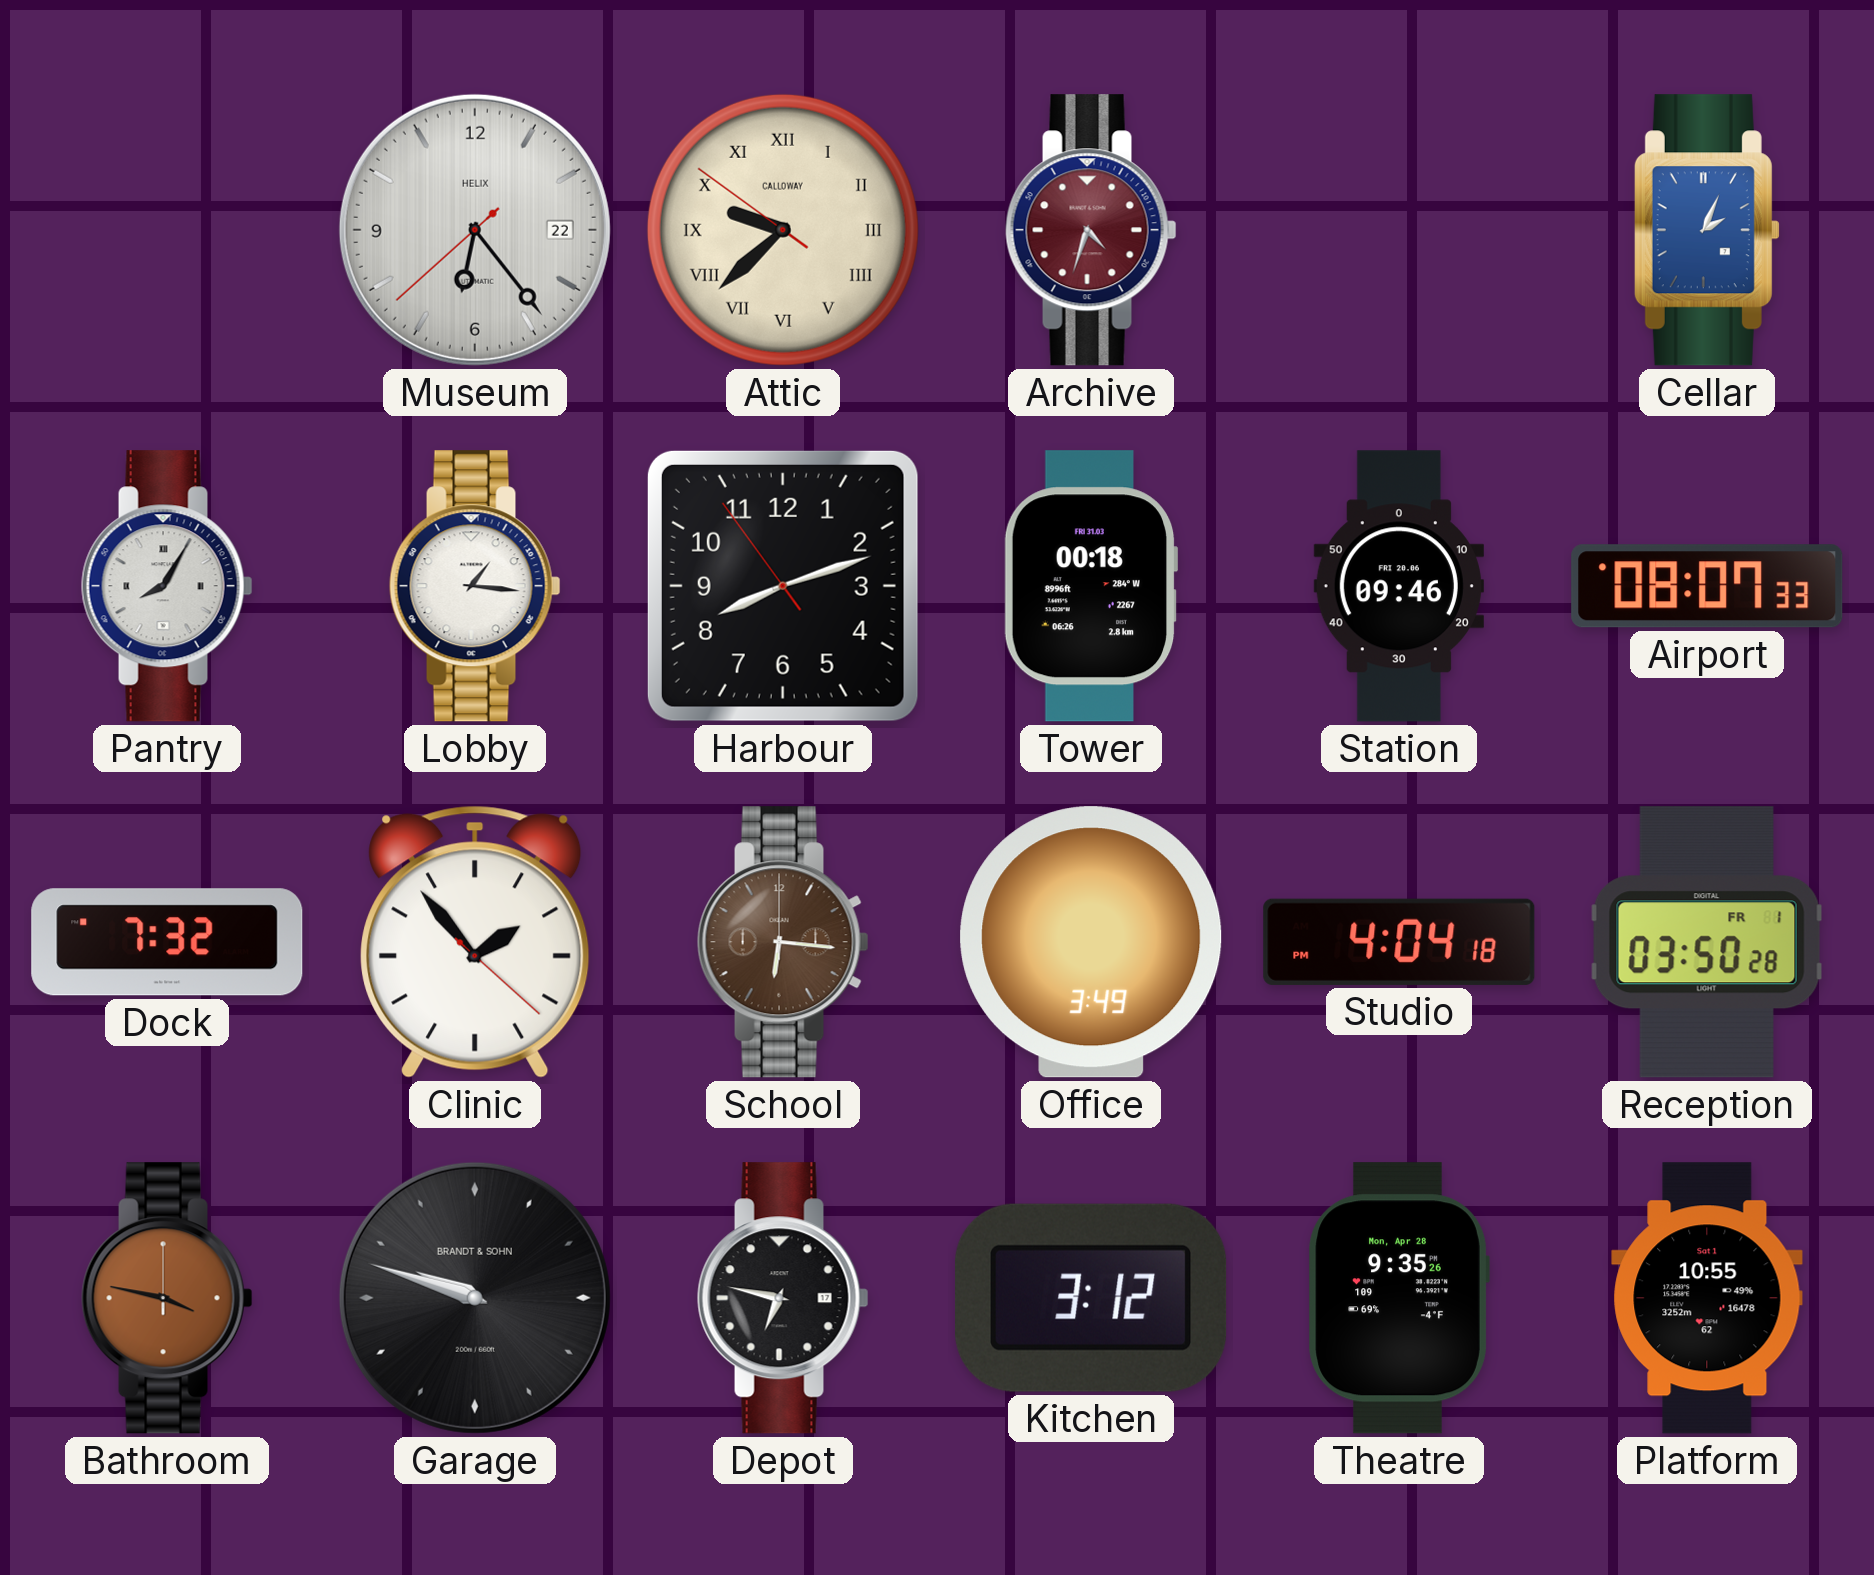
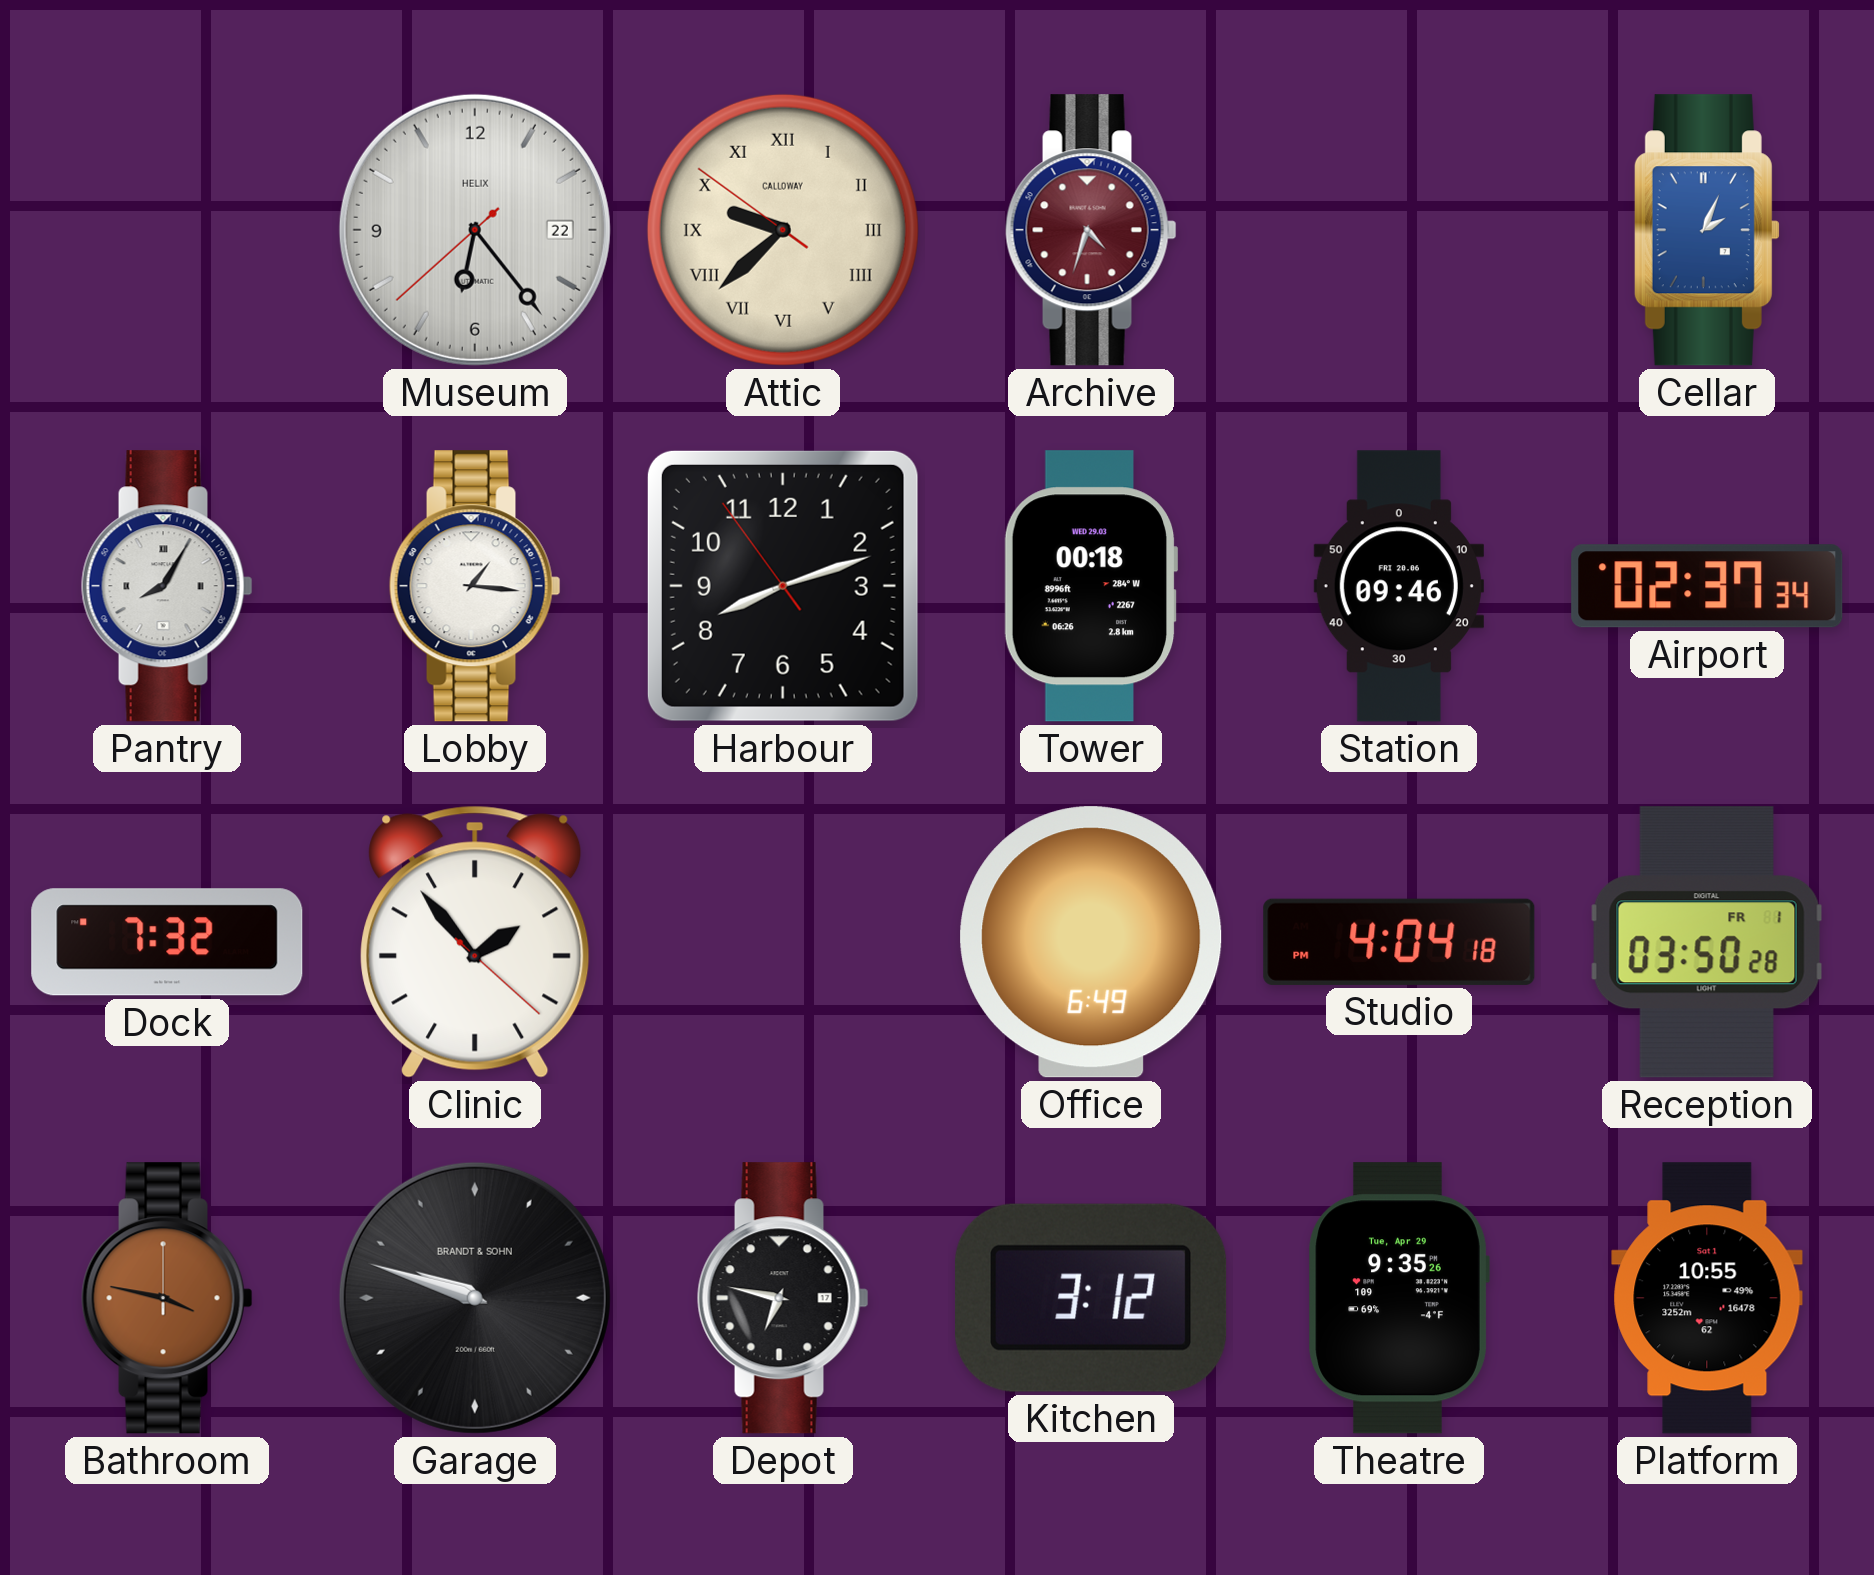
Tower date: FRI 31.03 -> WED 29.03
Airport: 08:07 -> 02:37
School: 6:16 -> none
Office: 3:49 -> 6:49
Theatre date: Mon, Apr 28 -> Tue, Apr 29
